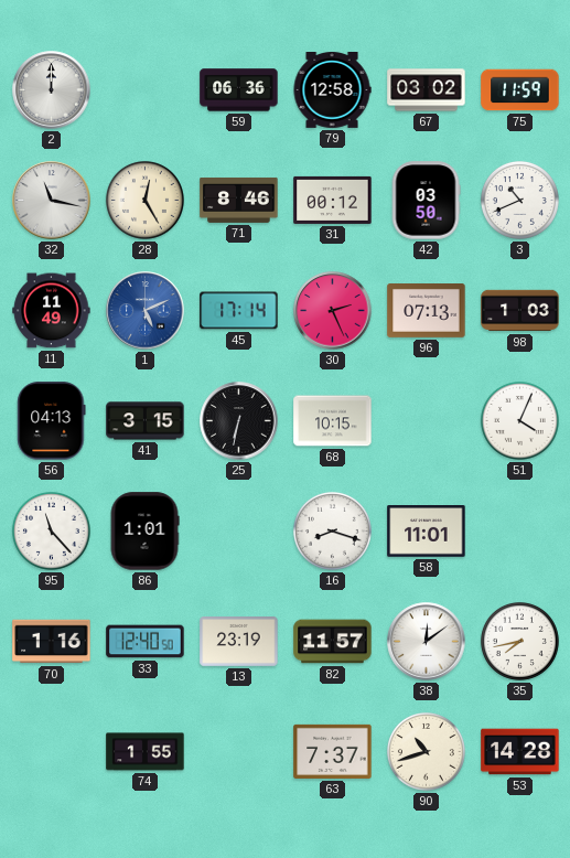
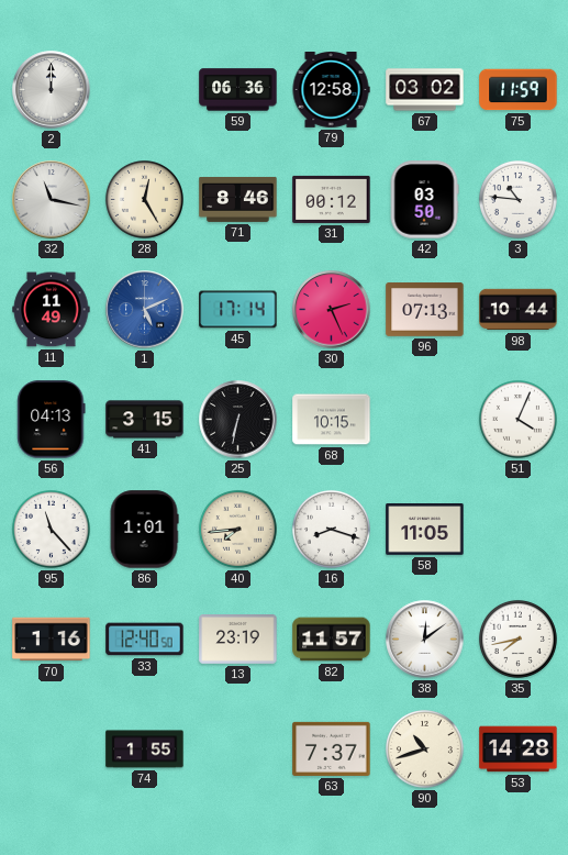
3: 10:41 -> 10:46
98: 1:03 -> 10:44
40: none -> 7:44
58: 11:01 -> 11:05
